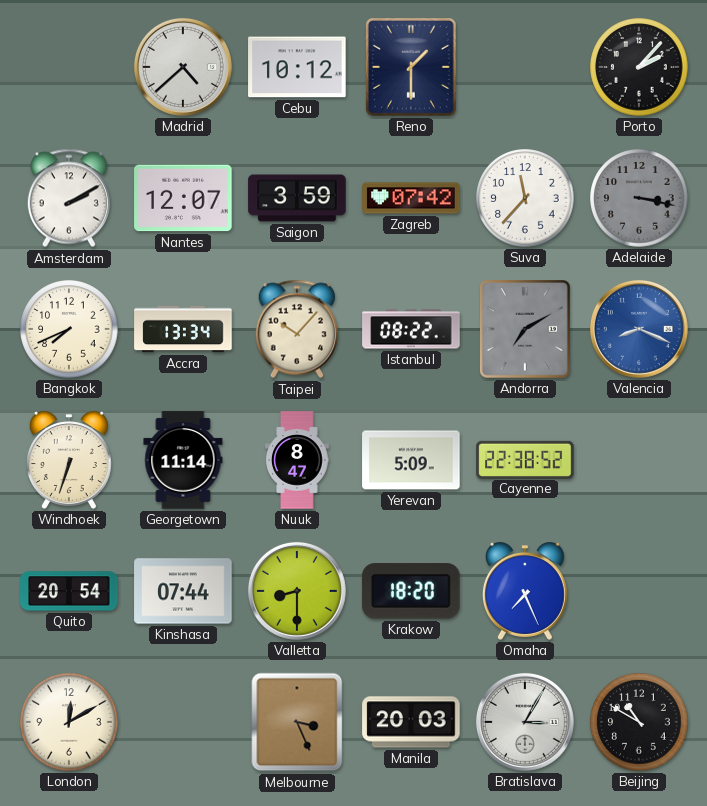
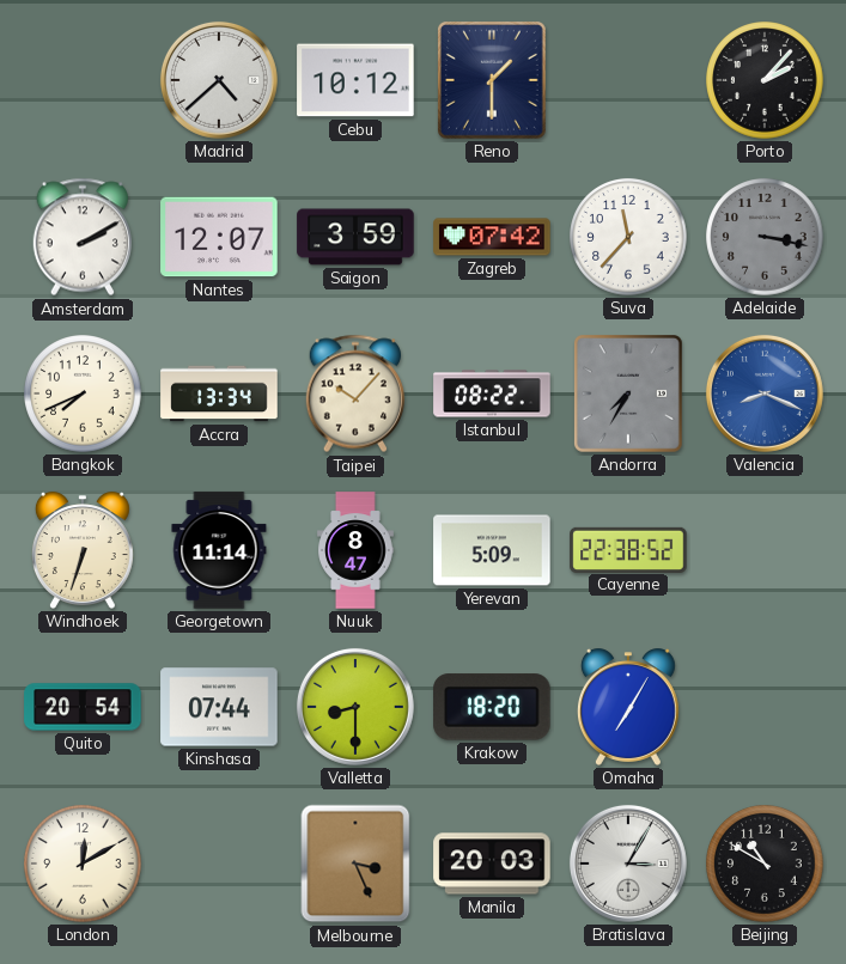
Andorra: 7:10 -> 7:35
Omaha: 7:26 -> 7:05
